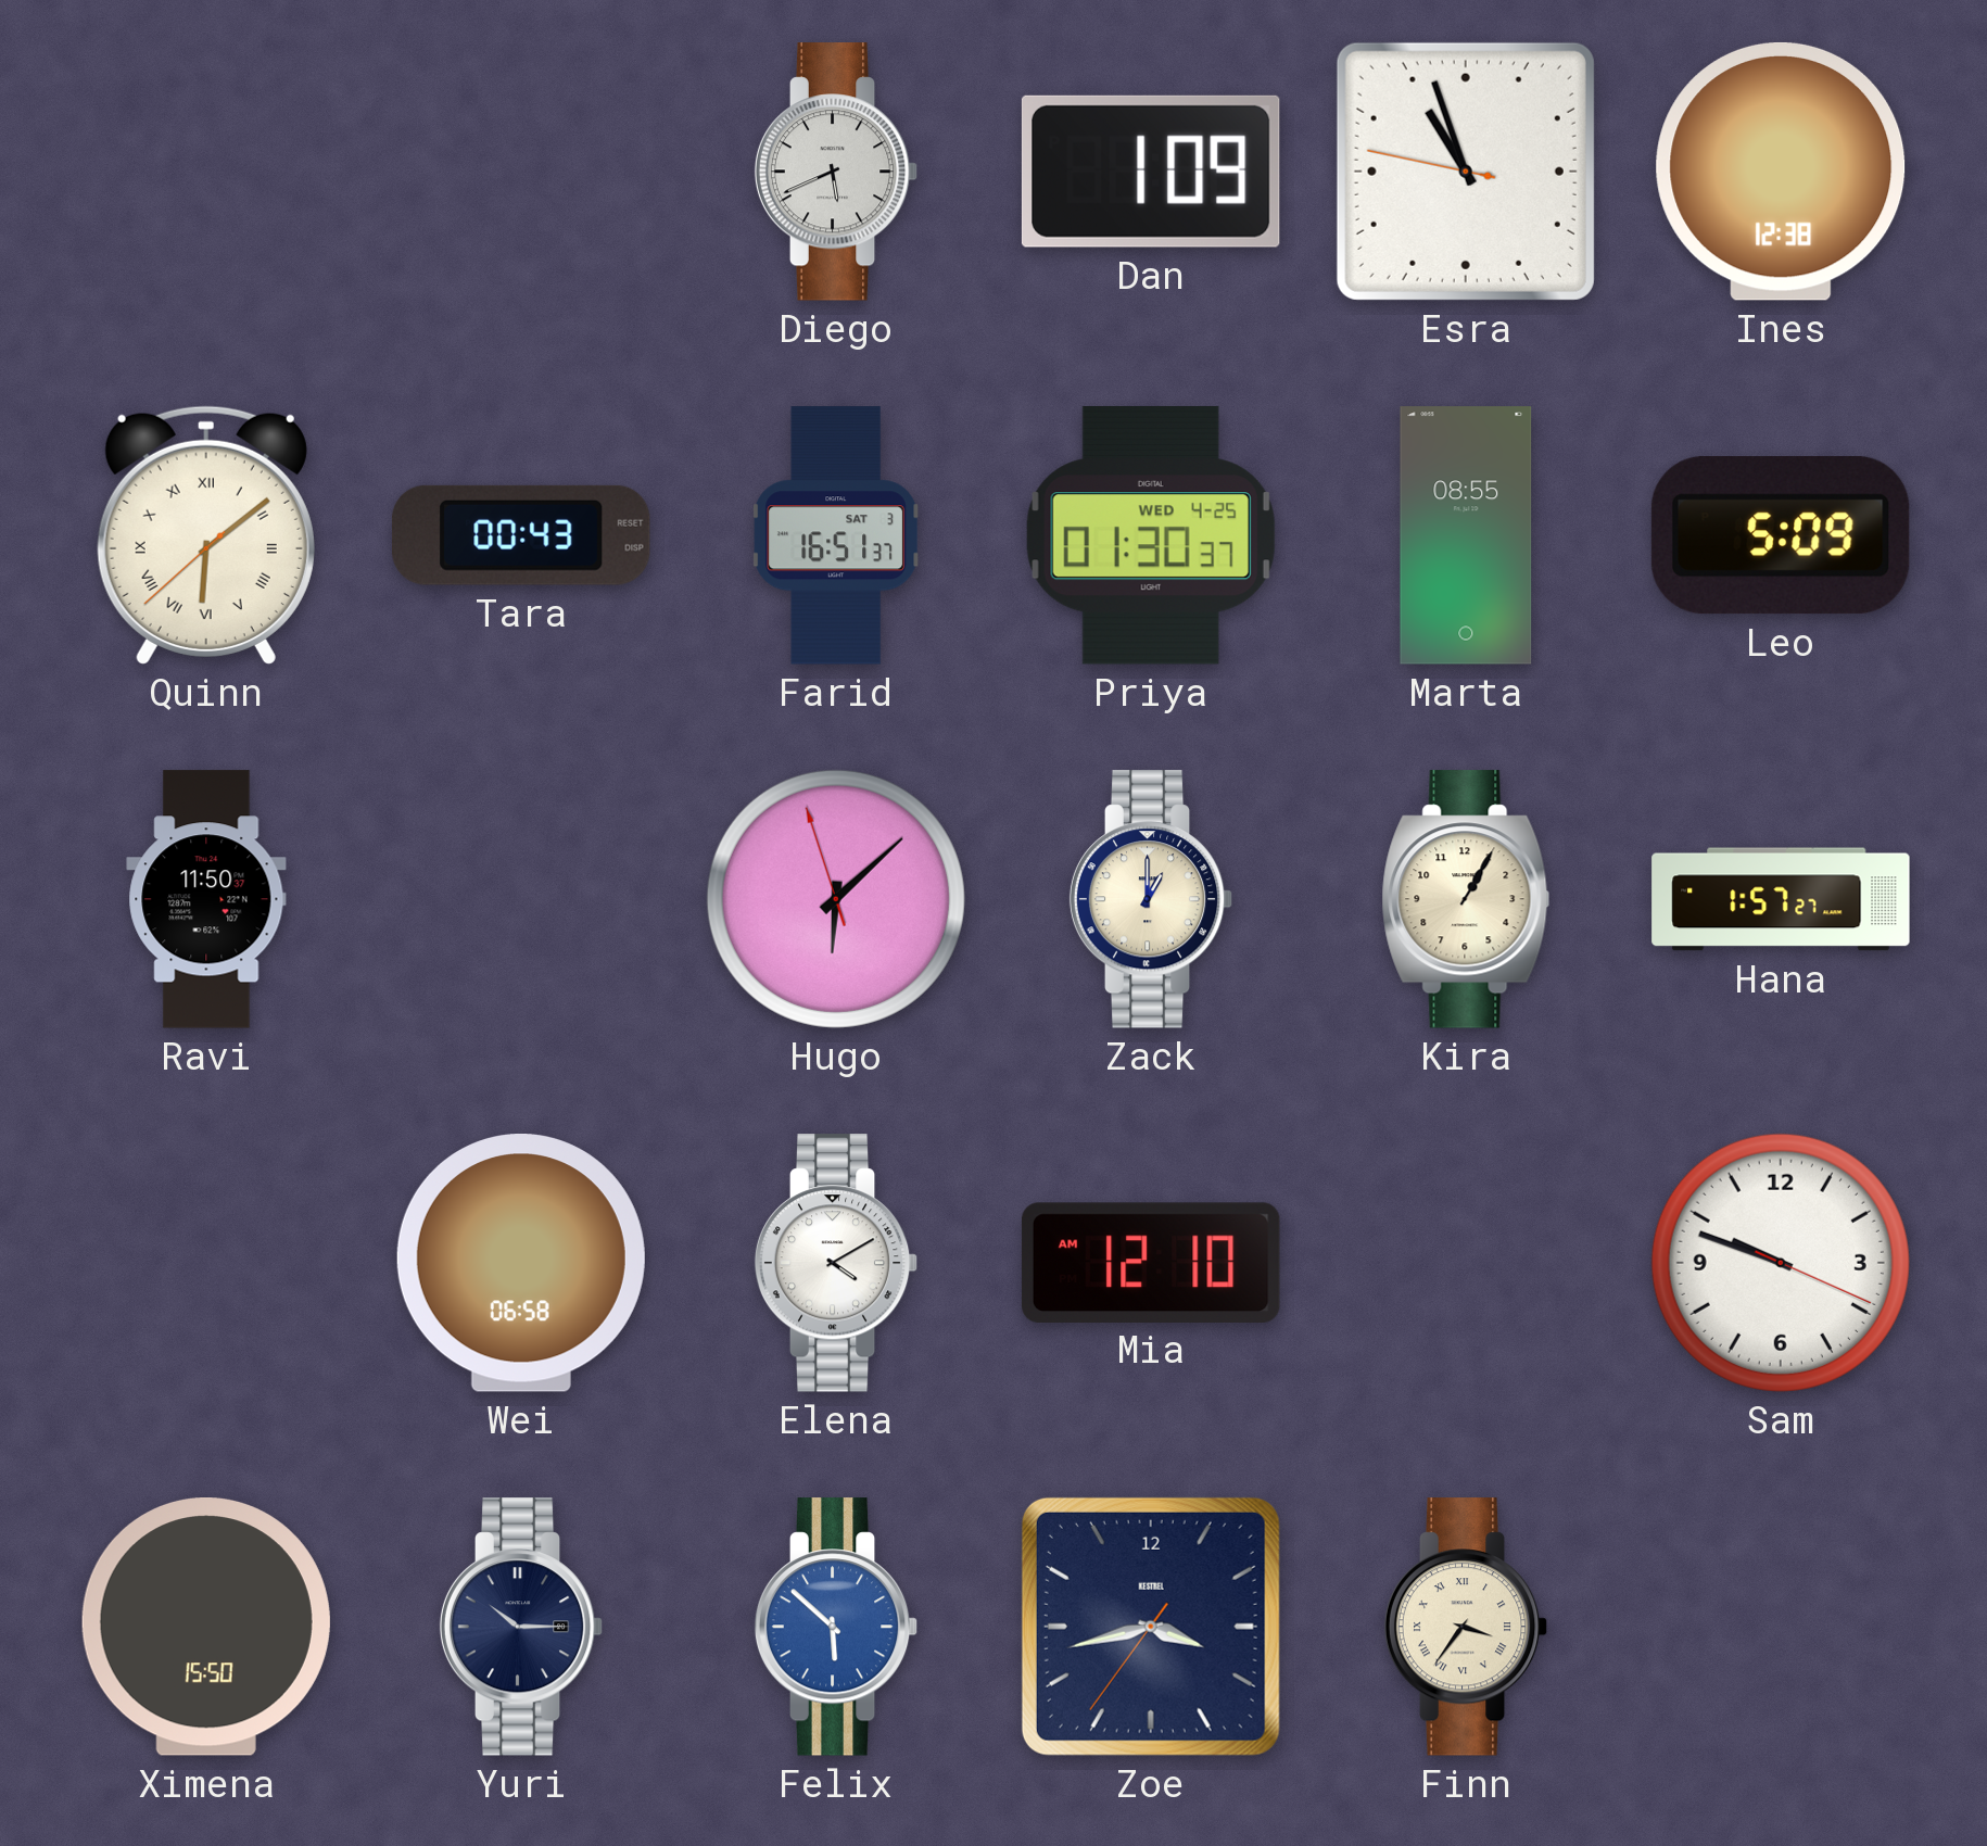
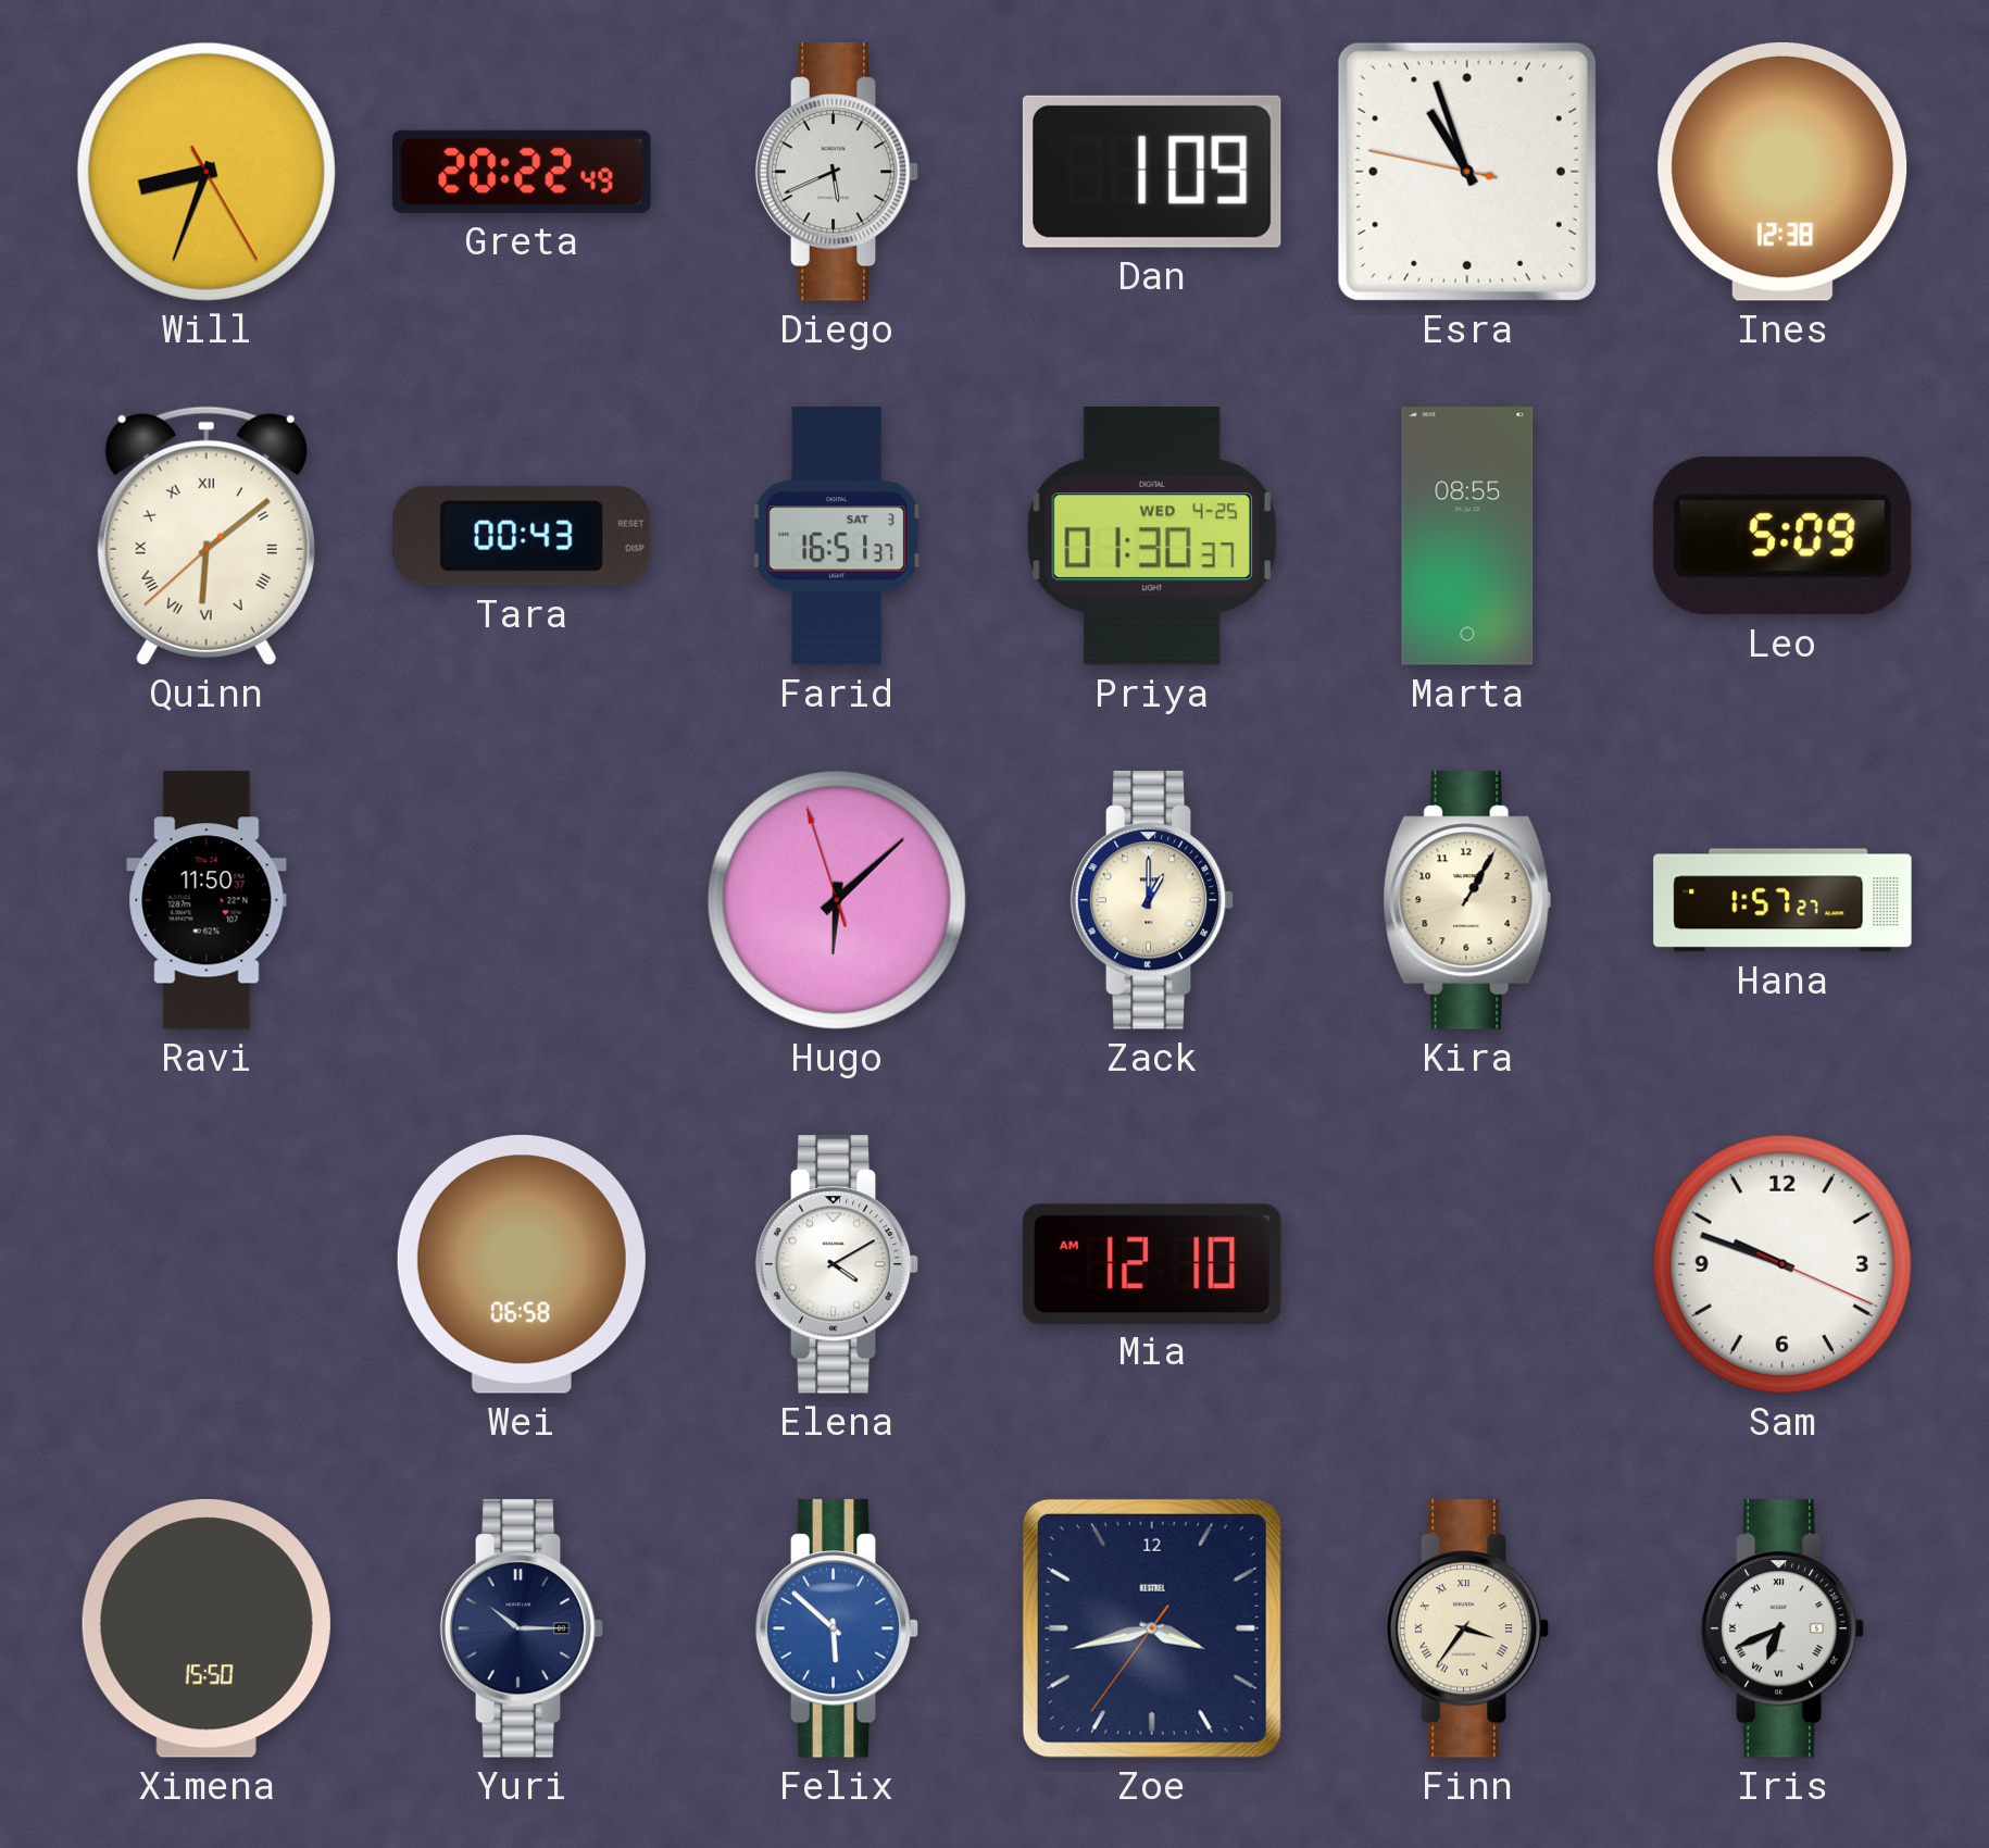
Will: none -> 8:33
Greta: none -> 20:22
Iris: none -> 6:41
